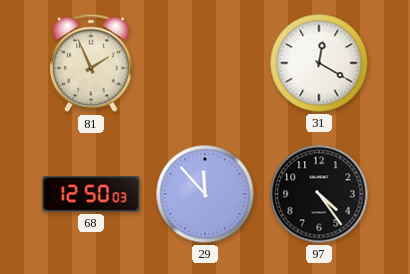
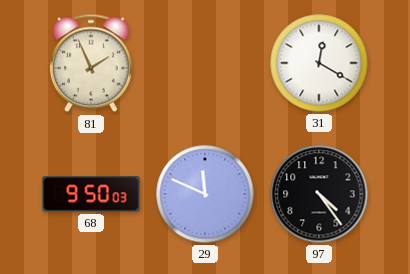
68: 12:50 -> 9:50
29: 11:53 -> 11:49
